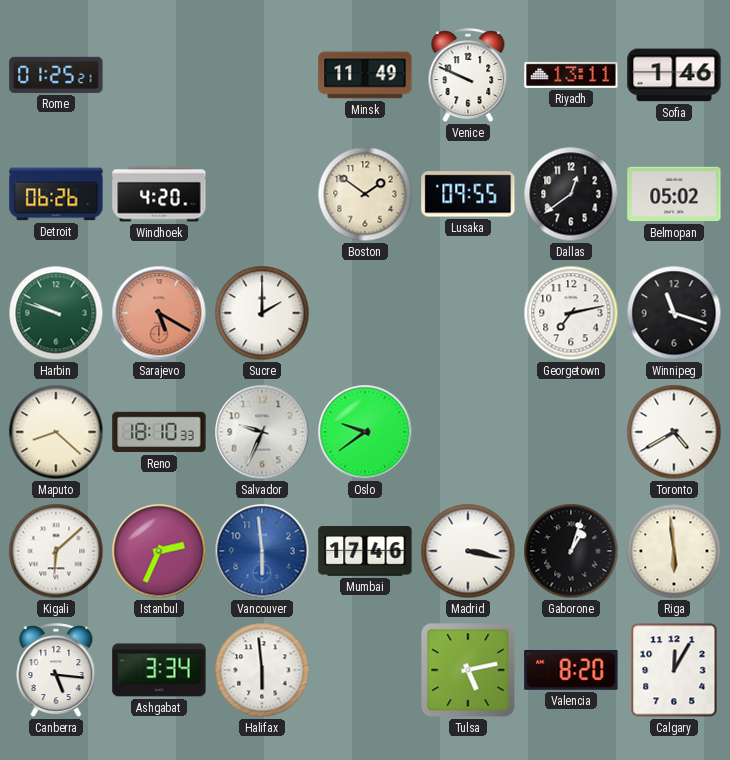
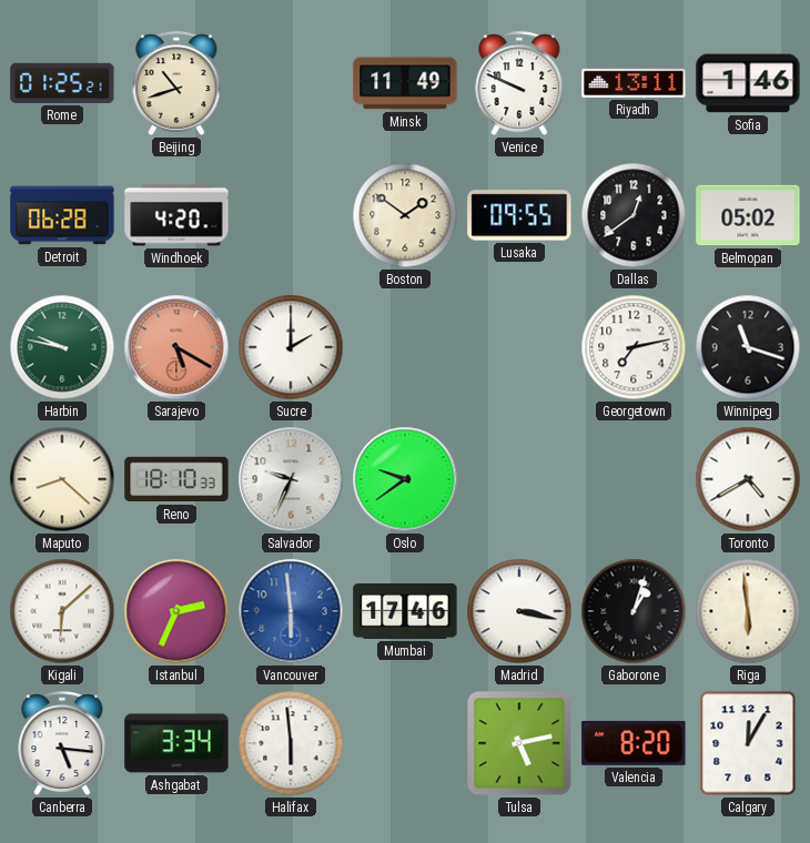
Beijing: none -> 10:42
Detroit: 06:26 -> 06:28
Harbin: 9:48 -> 9:47
